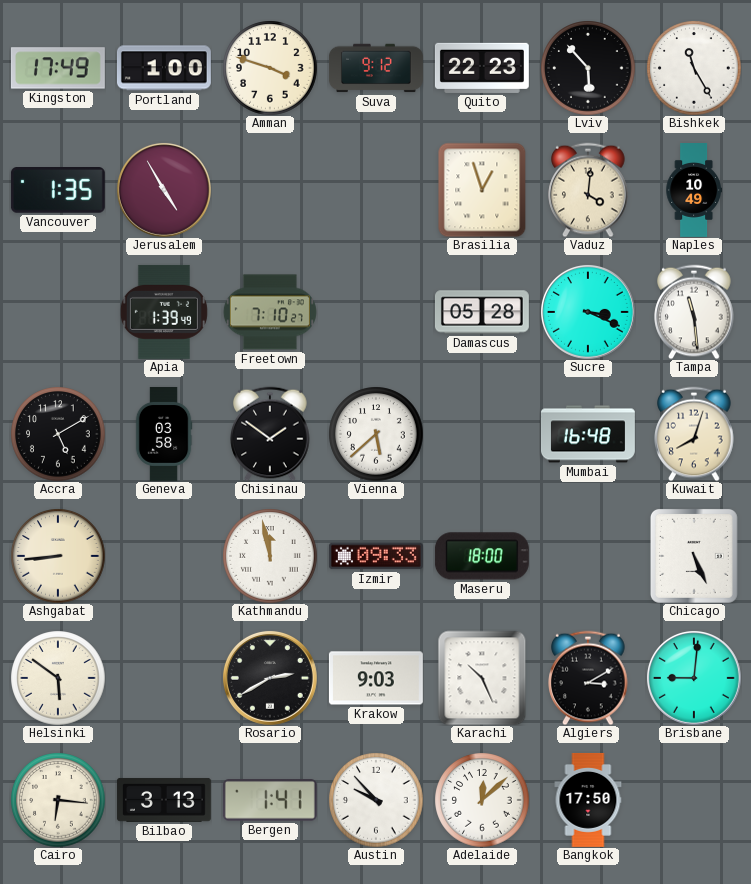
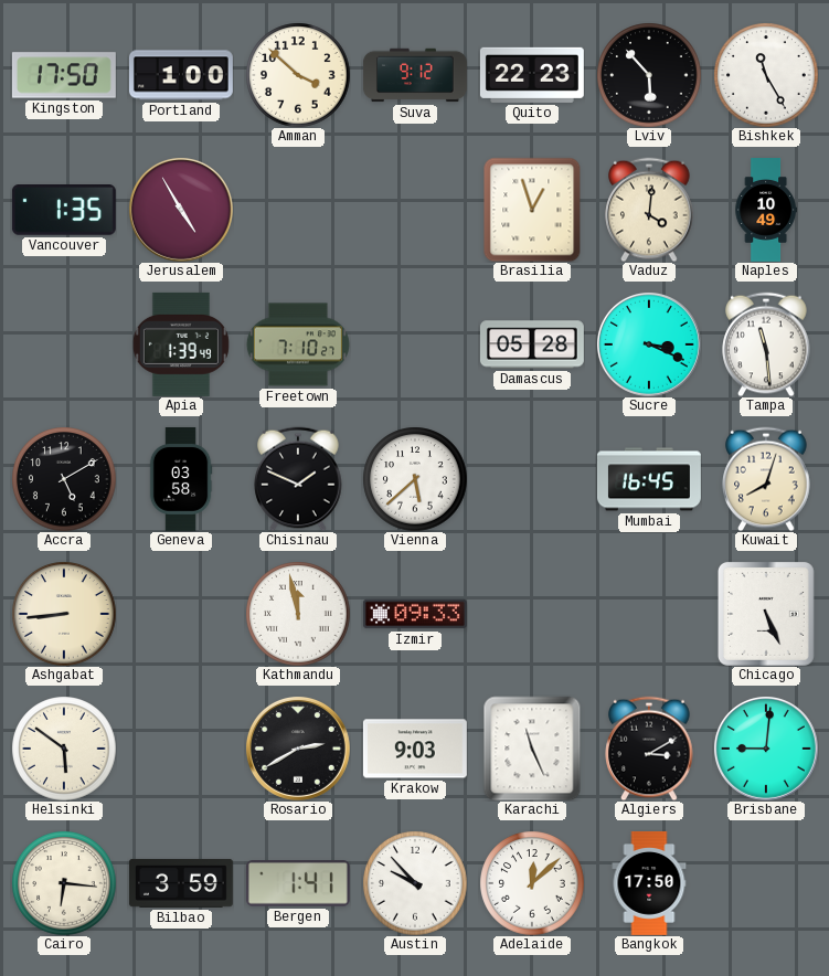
Kingston: 17:49 -> 17:50
Amman: 3:48 -> 3:52
Chisinau: 1:51 -> 1:49
Mumbai: 16:48 -> 16:45
Maseru: 18:00 -> none
Karachi: 10:26 -> 11:26
Bilbao: 3:13 -> 3:59
